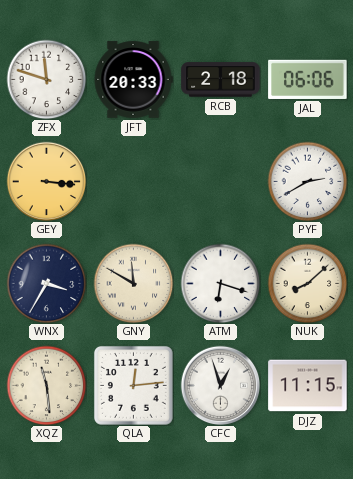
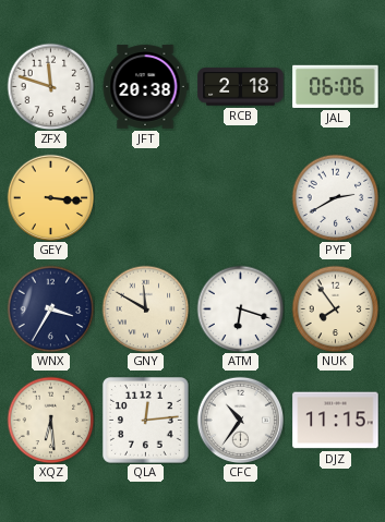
JFT: 20:33 -> 20:38
NUK: 8:08 -> 7:54
XQZ: 11:29 -> 6:29
CFC: 12:57 -> 10:36
